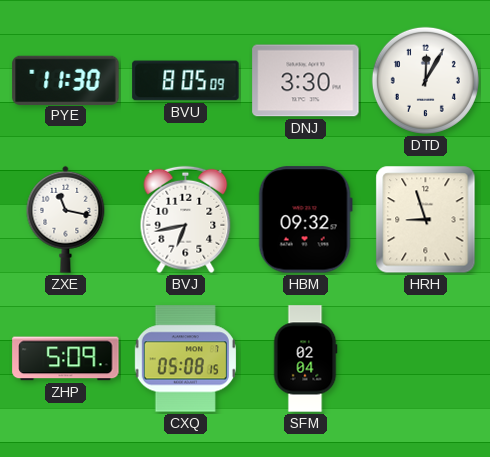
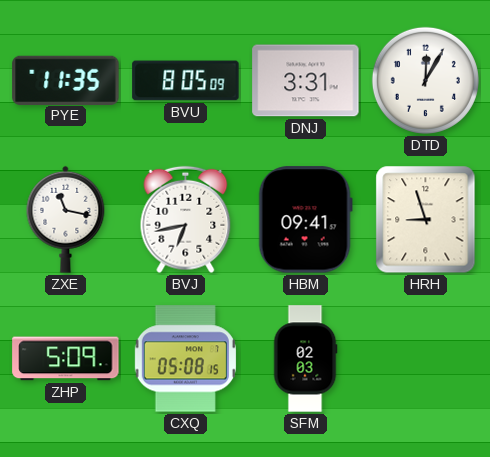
PYE: 11:30 -> 11:35
DNJ: 3:30 -> 3:31
HBM: 09:32 -> 09:41
SFM: 02:04 -> 02:03
